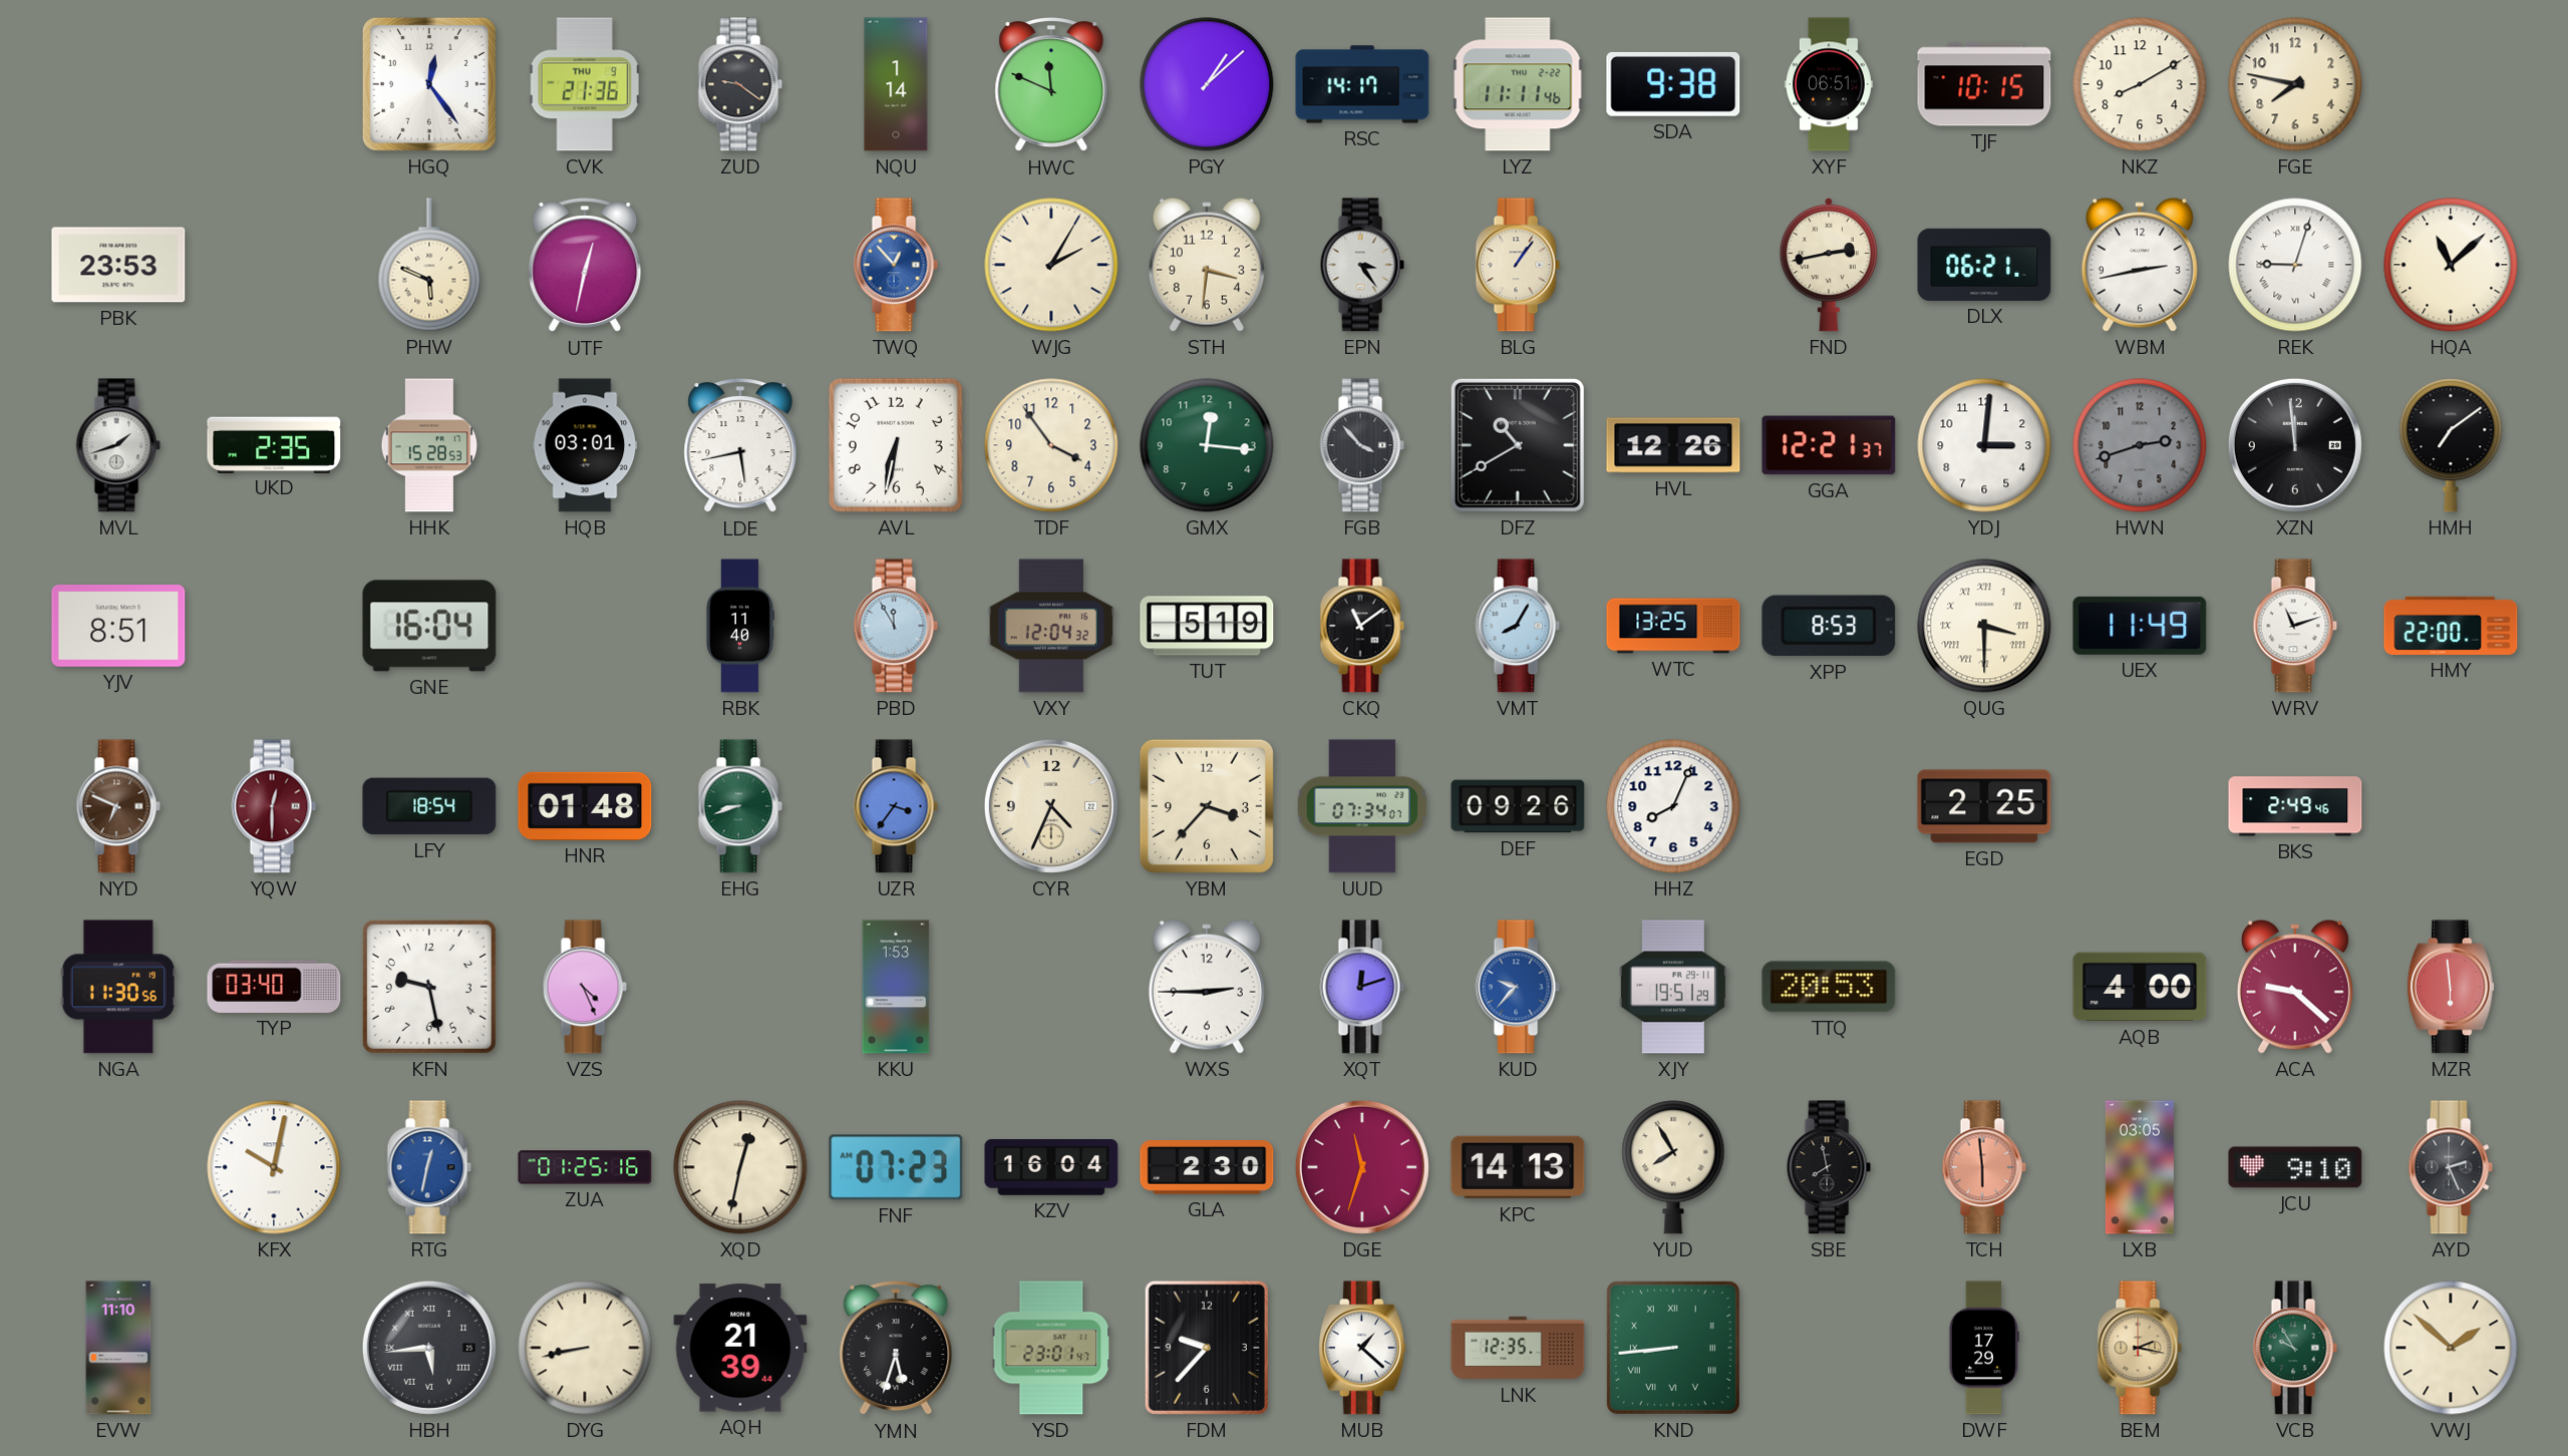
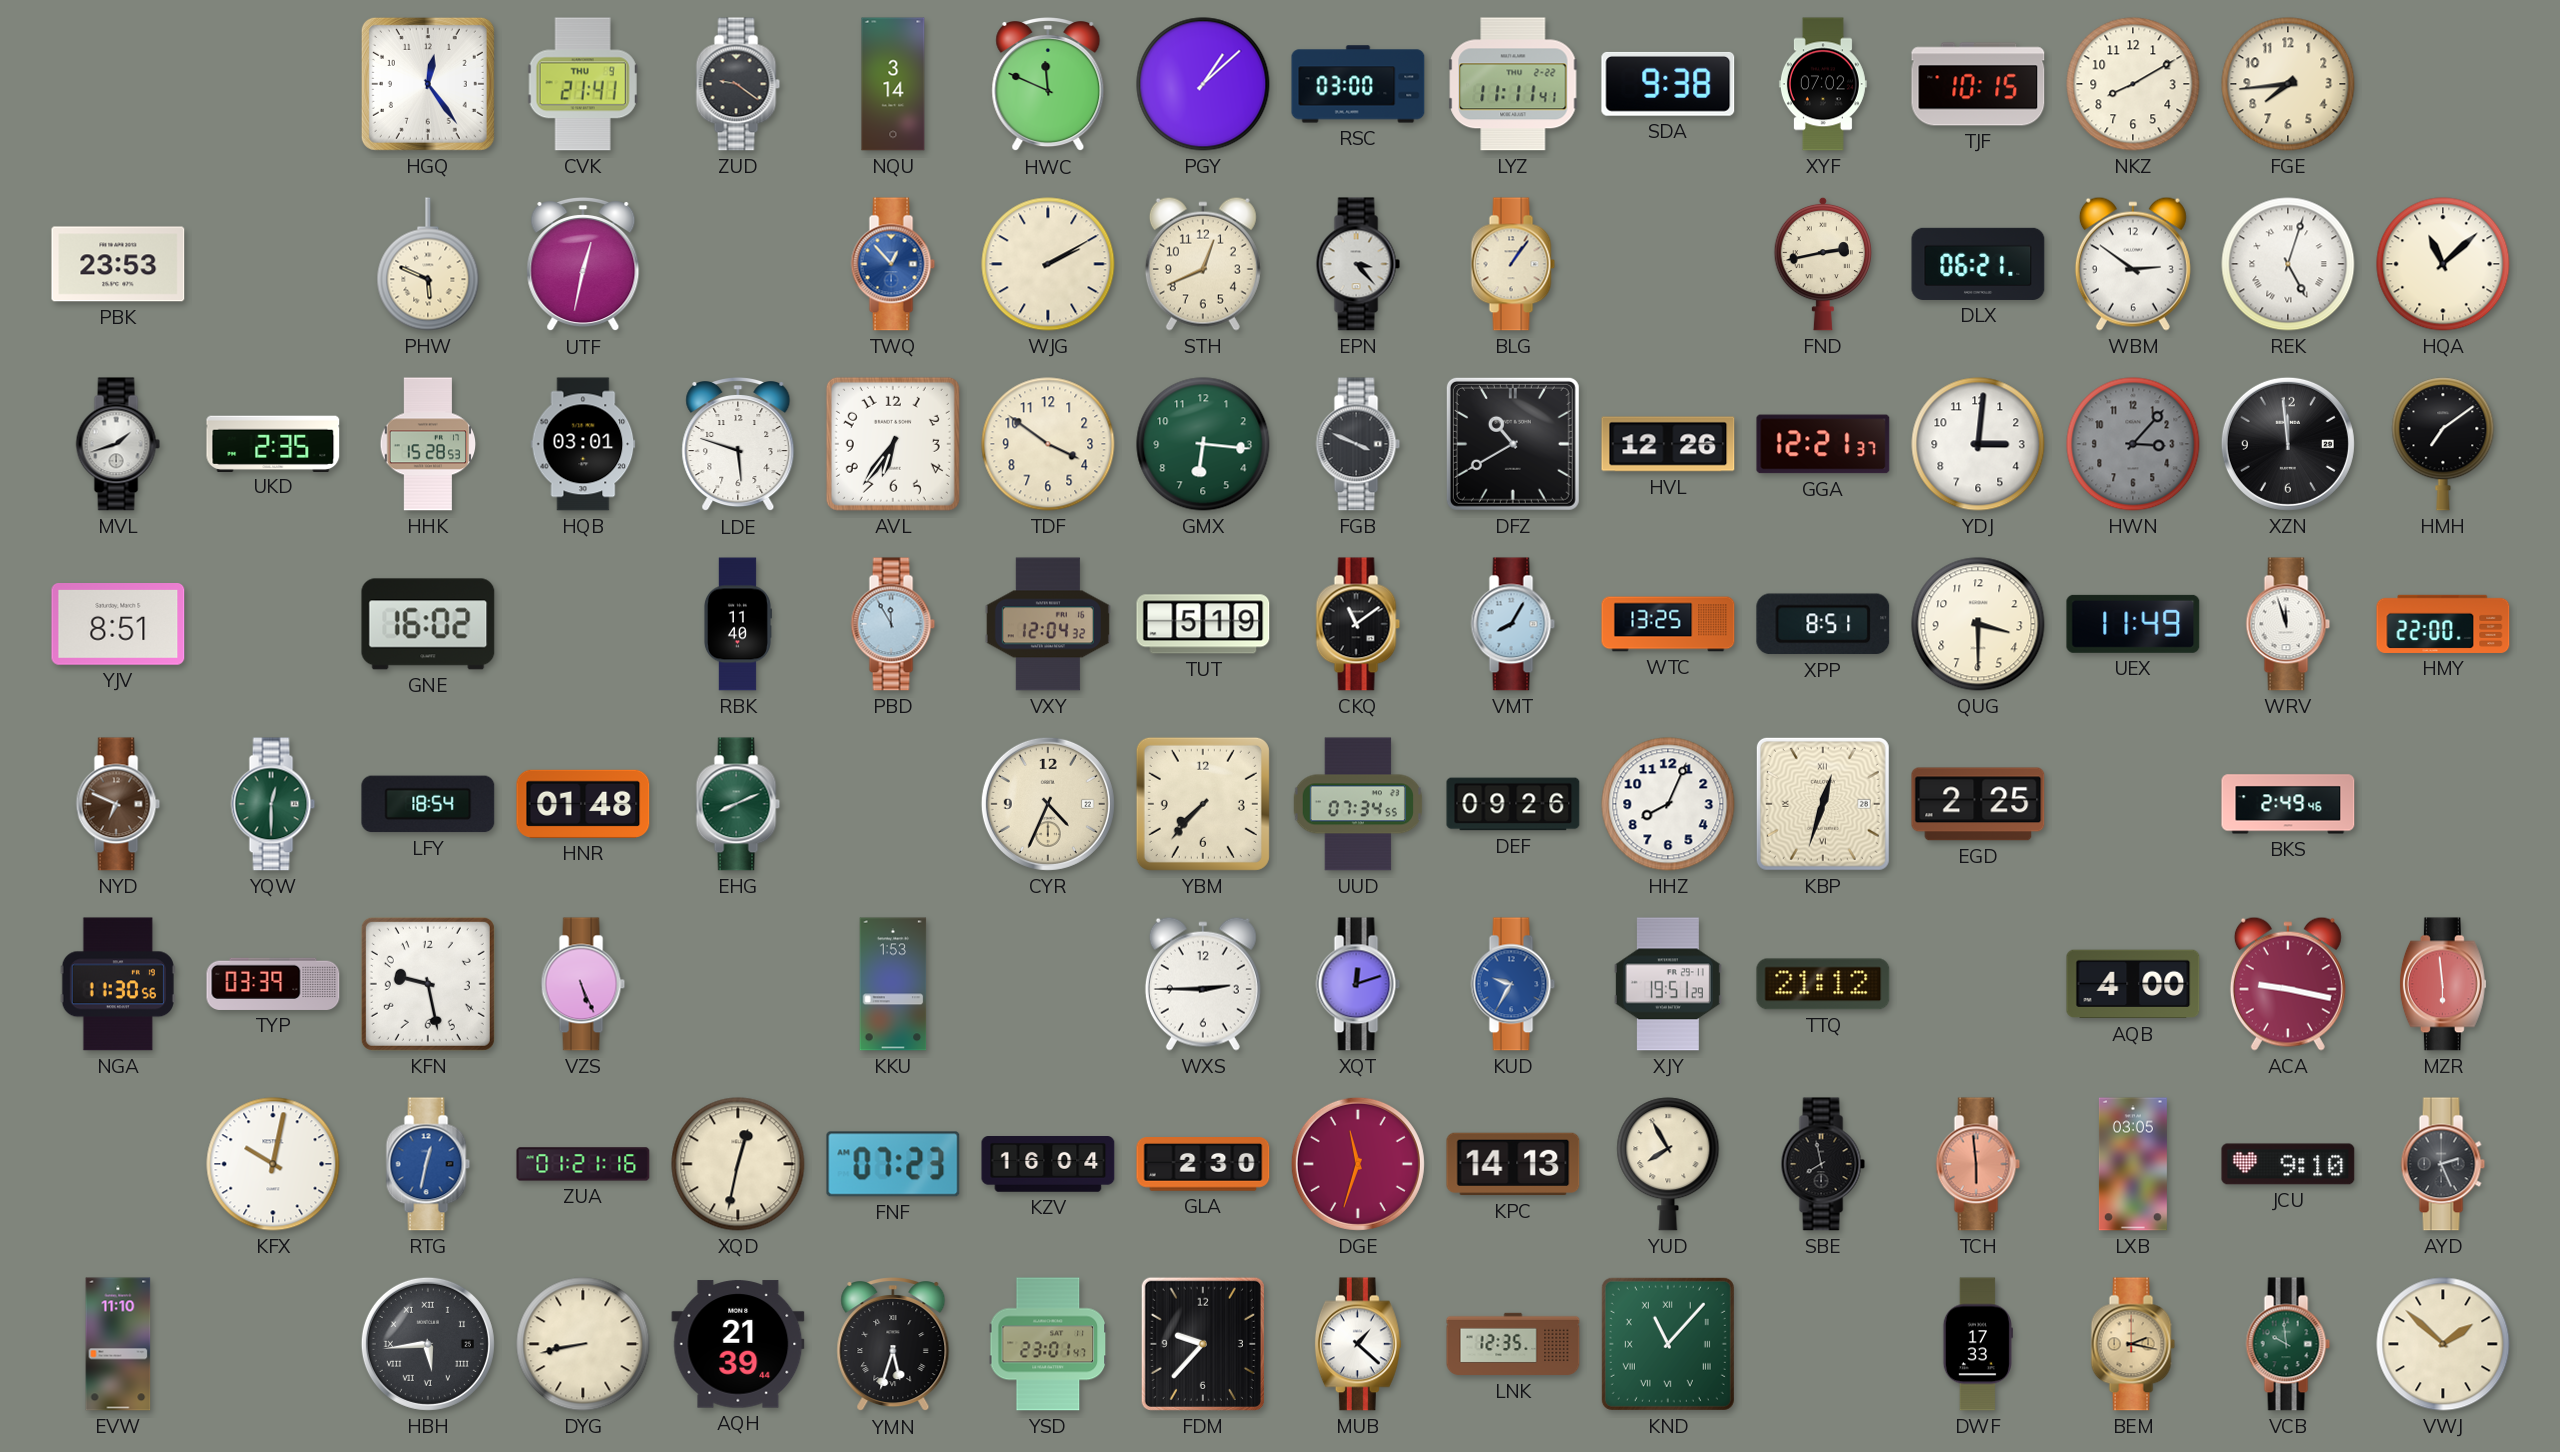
CVK: 21:36 -> 21:41
NQU: 1:14 -> 3:14
RSC: 14:17 -> 03:00
LYZ: 11:11:46 -> 11:11:41
XYF: 06:51 -> 07:02
FGE: 7:47 -> 7:44
WJG: 2:05 -> 2:10
STH: 3:31 -> 12:41
EPN: 3:24 -> 3:23
WBM: 2:43 -> 2:51
REK: 9:03 -> 5:03
LDE: 5:43 -> 5:48
AVL: 6:32 -> 6:36
TDF: 3:54 -> 3:51
GMX: 12:16 -> 6:16
FGB: 3:53 -> 3:49
HWN: 2:42 -> 3:07
GNE: 16:04 -> 16:02
XPP: 8:53 -> 8:51
QUG numerals: Roman -> Arabic
WRV: 11:12 -> 11:57
YQW dial: burgundy -> green
EHG: 8:42 -> 8:11
UZR: 3:36 -> none
YBM: 3:37 -> 7:37
UUD: 07:34:07 -> 07:34:55
KBP: none -> 12:33
TYP: 03:40 -> 03:39
VZS: 4:26 -> 5:26
KUD: 9:37 -> 9:35
TTQ: 20:53 -> 21:12
ACA: 9:22 -> 9:17
ZUA: 01:25 -> 01:21
KND: 8:44 -> 11:07
DWF: 17:29 -> 17:33
VCB: 9:55 -> 9:59
